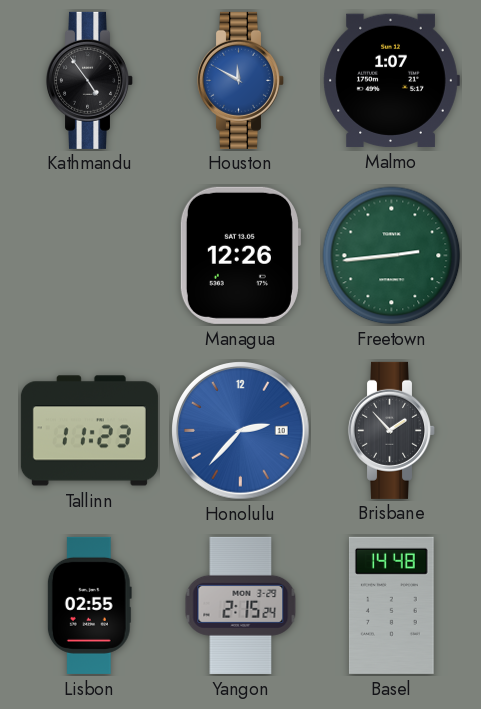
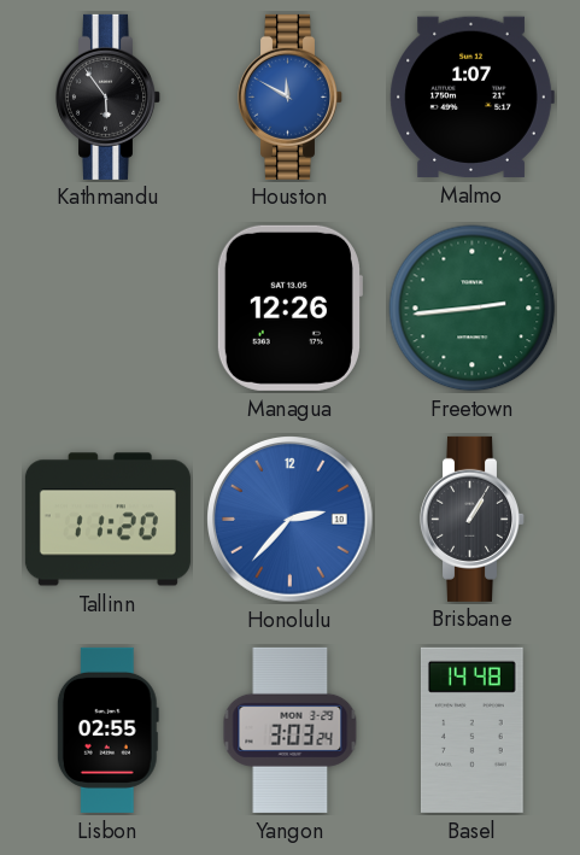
Kathmandu: 4:54 -> 5:54
Tallinn: 11:23 -> 11:20
Brisbane: 1:53 -> 1:05
Yangon: 2:15 -> 3:03
